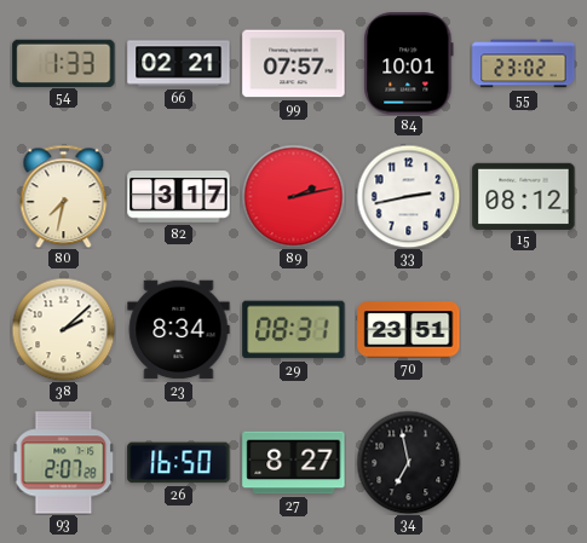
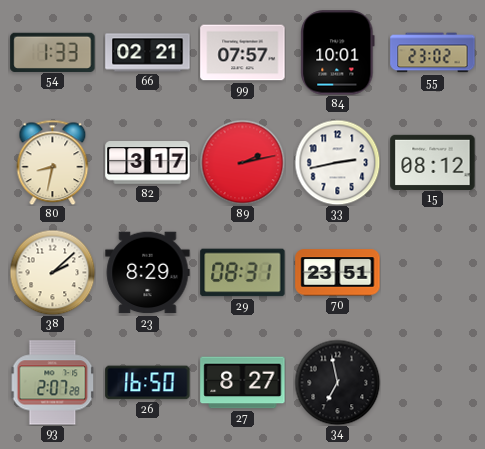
80: 7:32 -> 8:32
23: 8:34 -> 8:29
